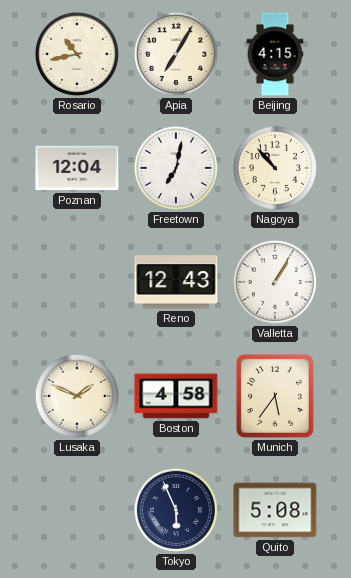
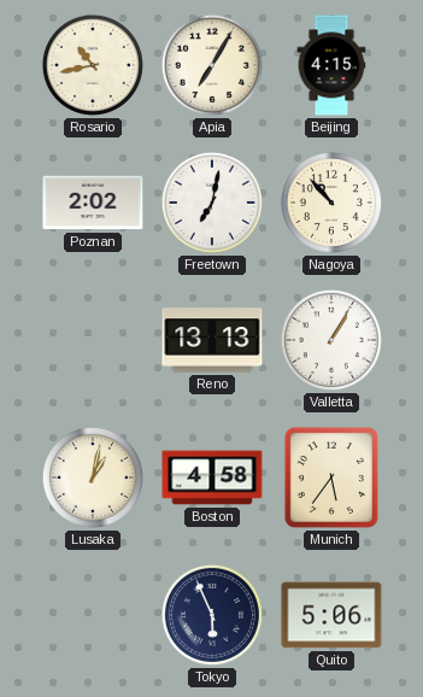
Poznan: 12:04 -> 2:02
Reno: 12:43 -> 13:13
Lusaka: 1:49 -> 1:02
Quito: 5:08 -> 5:06
